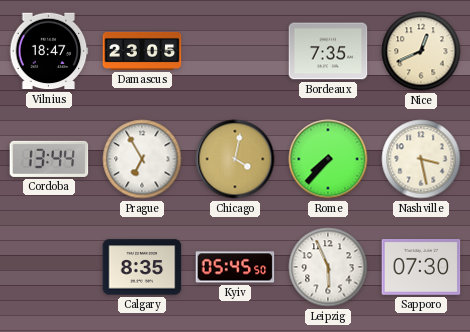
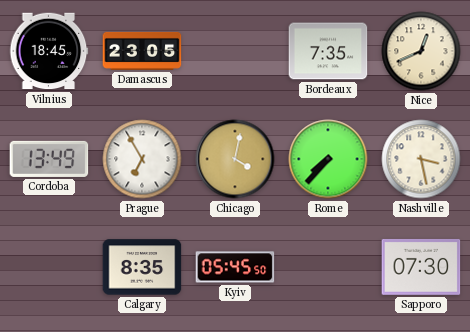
Vilnius: 18:47 -> 18:45
Cordoba: 13:44 -> 13:49
Leipzig: 5:56 -> none
